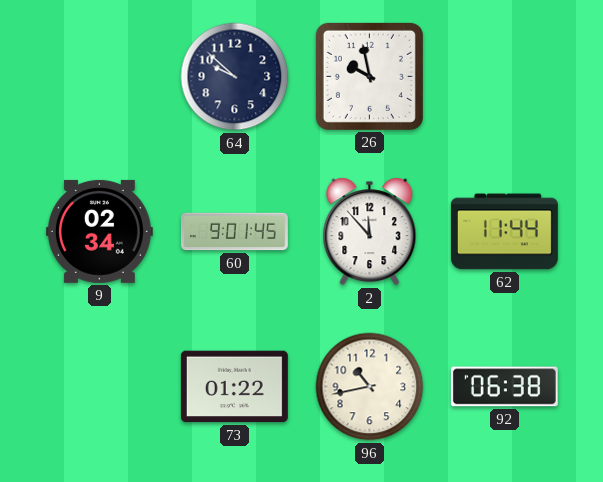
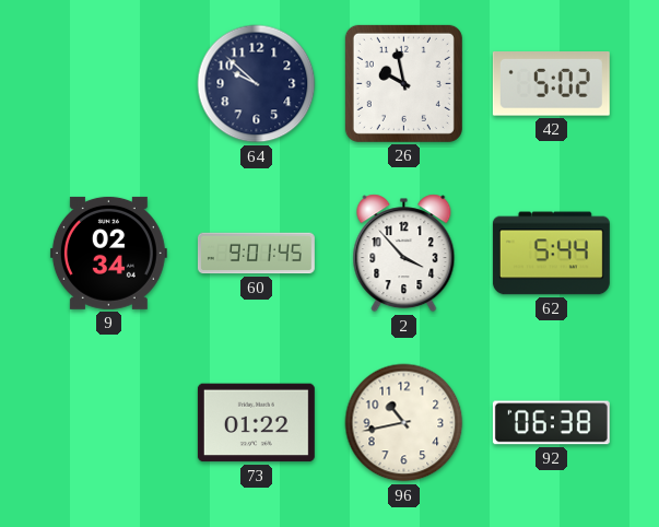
42: none -> 5:02
2: 11:53 -> 3:53
62: 11:44 -> 5:44
